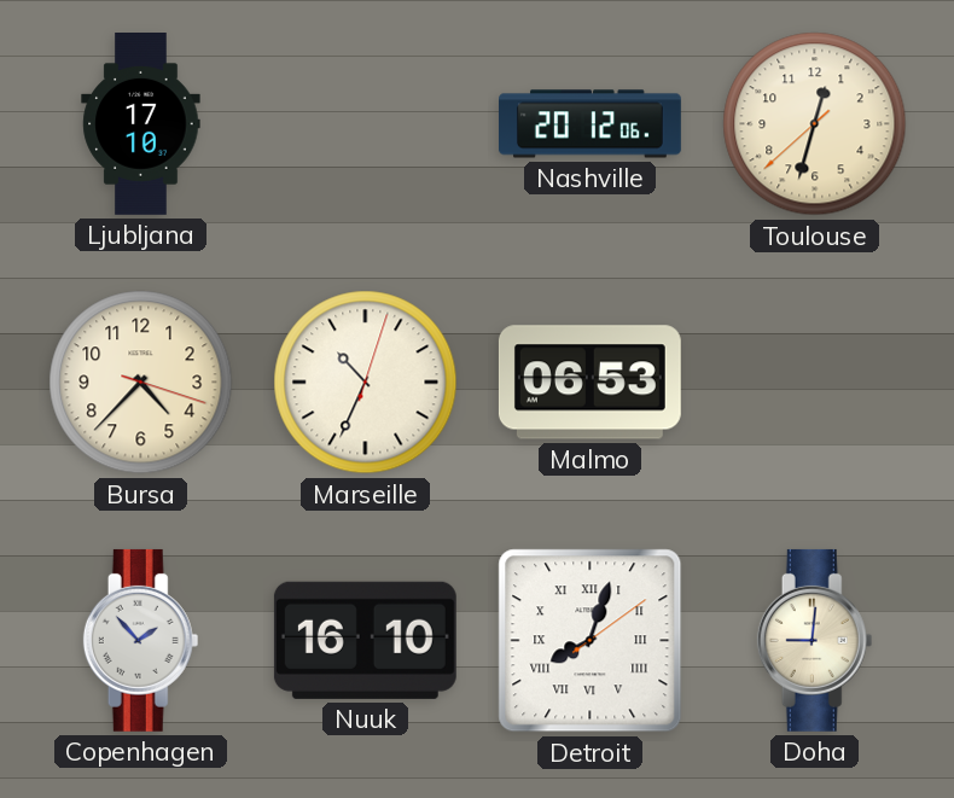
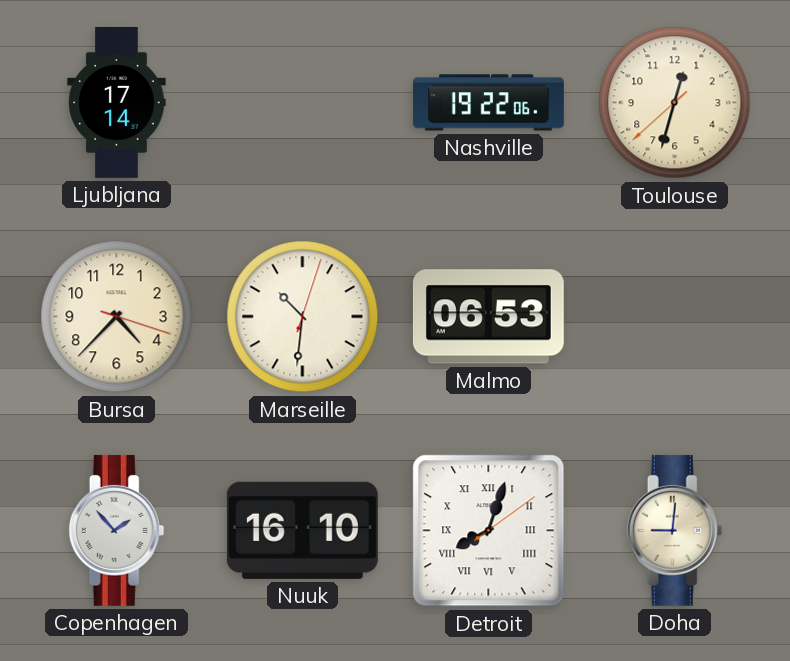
Ljubljana: 17:10 -> 17:14
Nashville: 20:12 -> 19:22
Marseille: 10:34 -> 10:31
